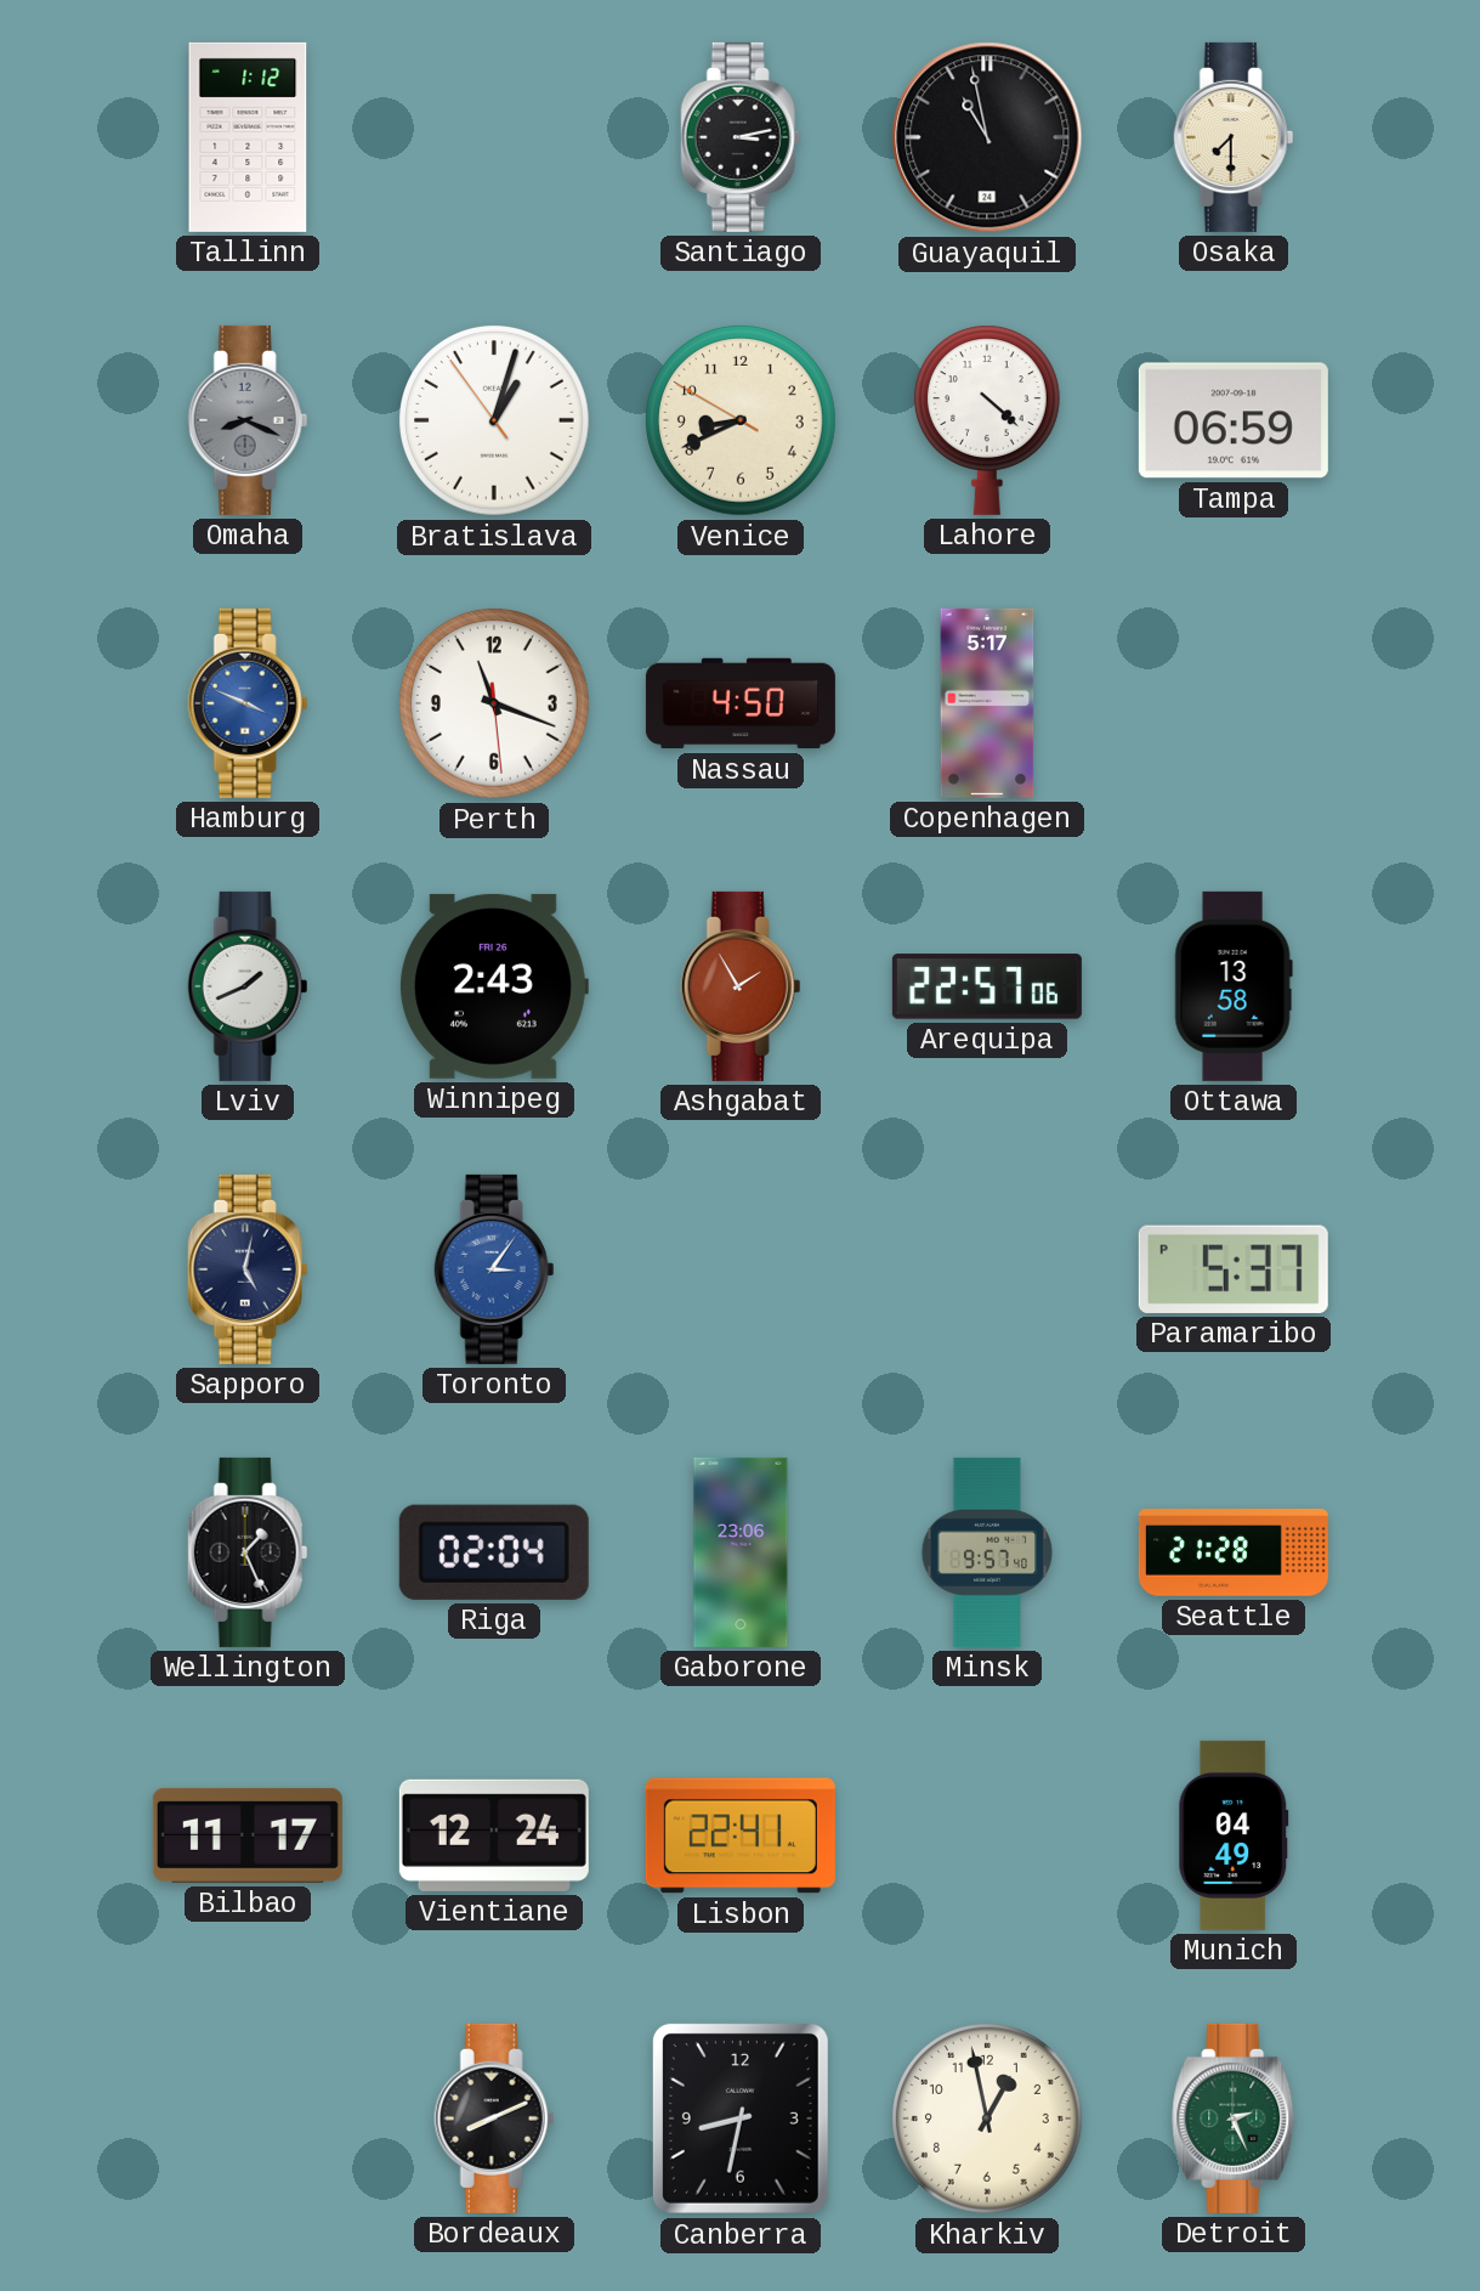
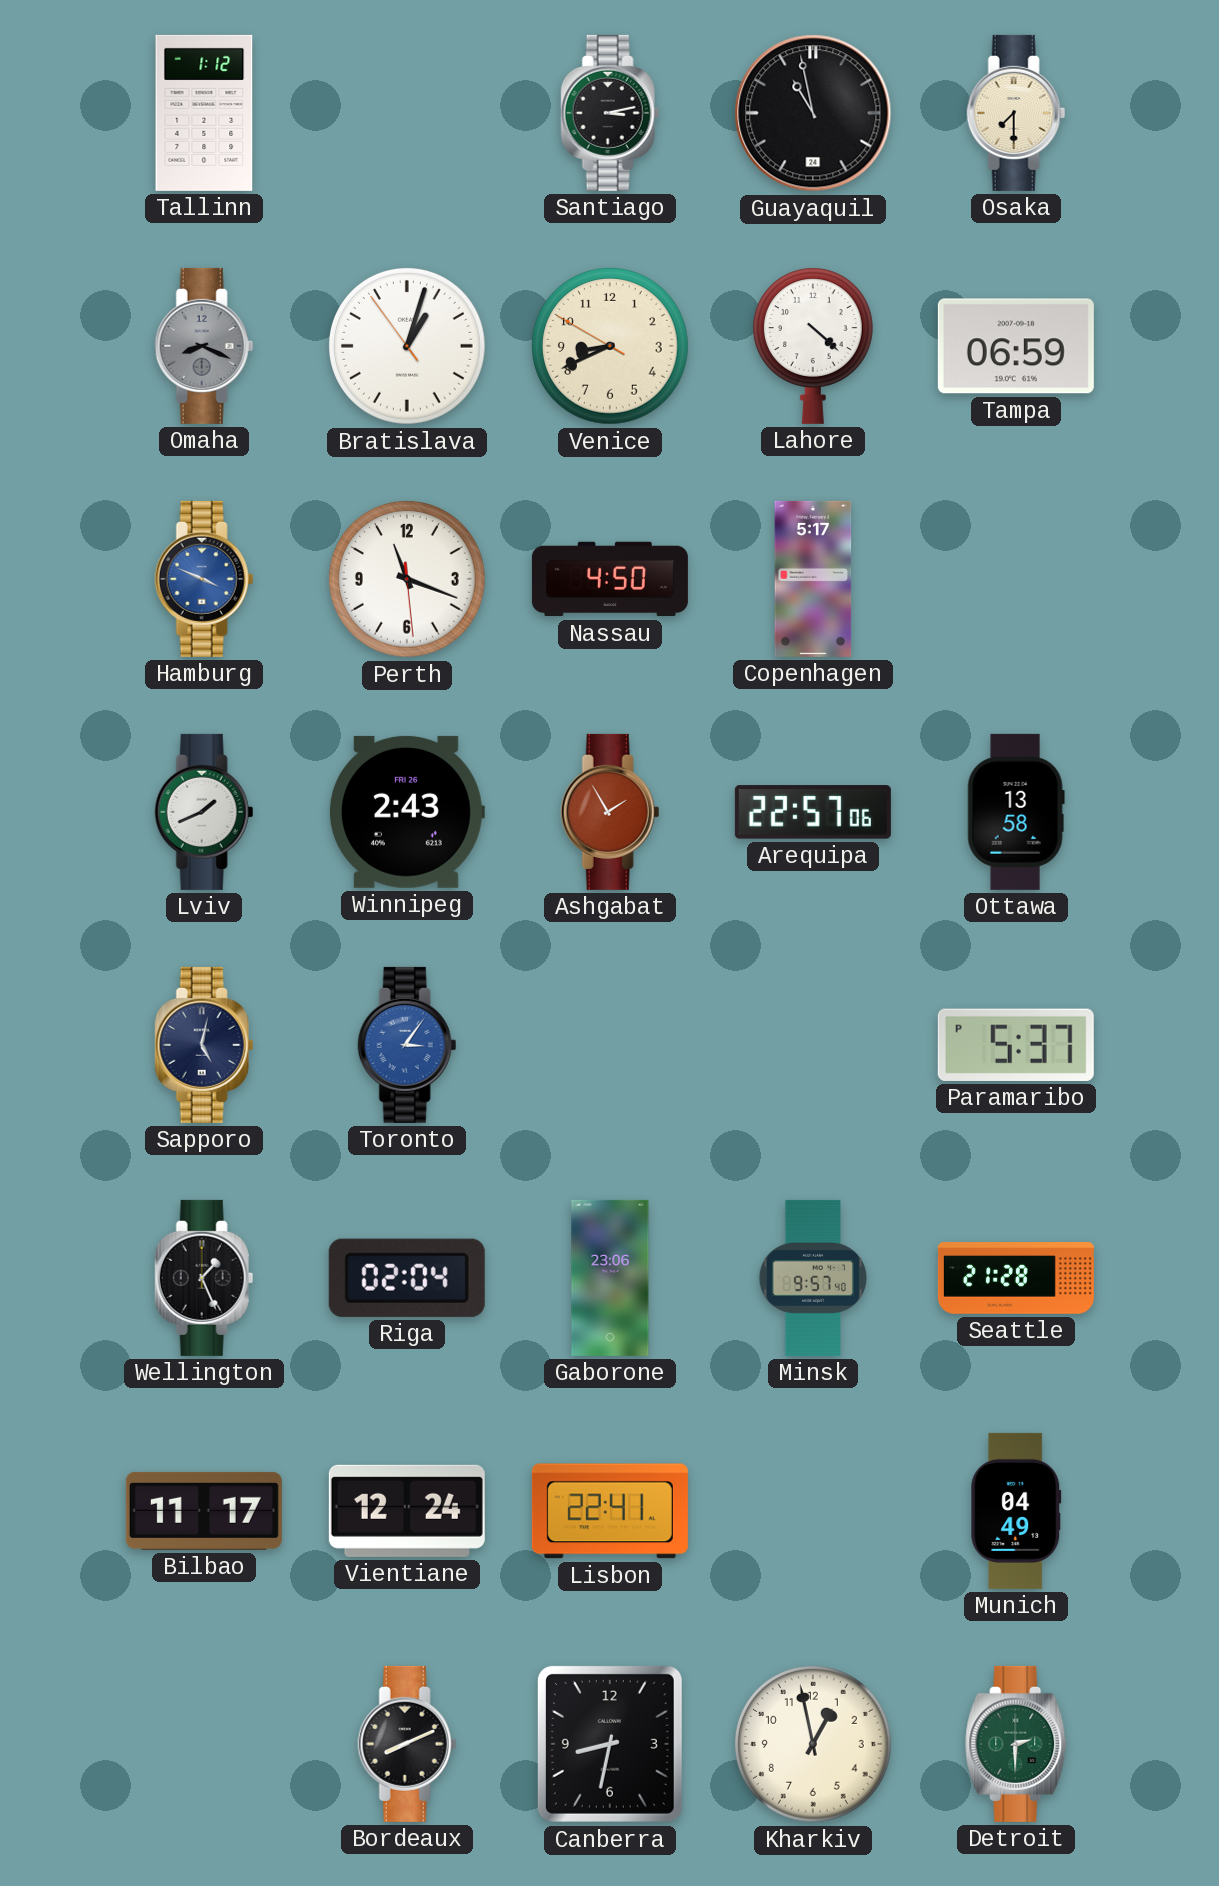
Detroit: 2:26 -> 2:30
